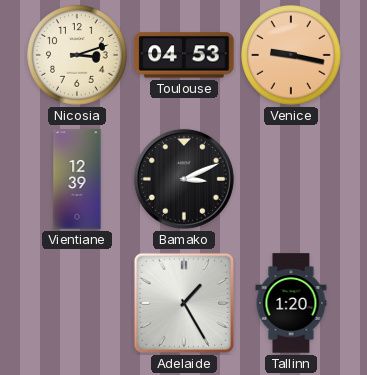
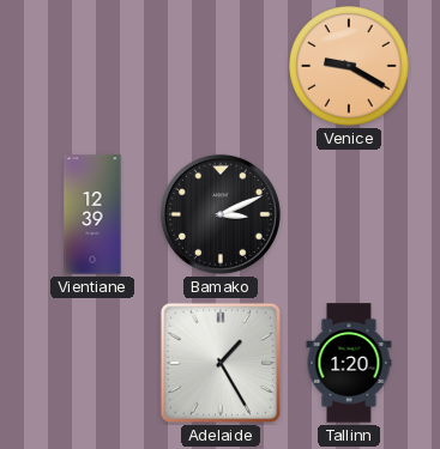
Nicosia: 3:12 -> none
Toulouse: 04:53 -> none
Venice: 9:17 -> 9:20
